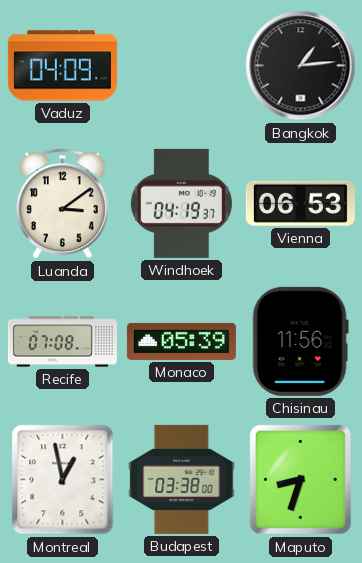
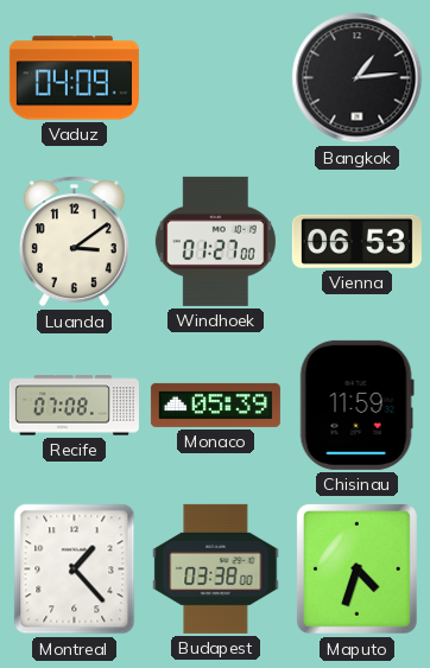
Windhoek: 04:19 -> 01:27
Chisinau: 11:56 -> 11:59
Montreal: 12:58 -> 1:23
Maputo: 8:33 -> 4:33
